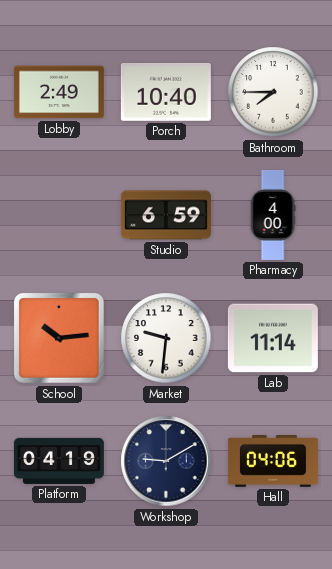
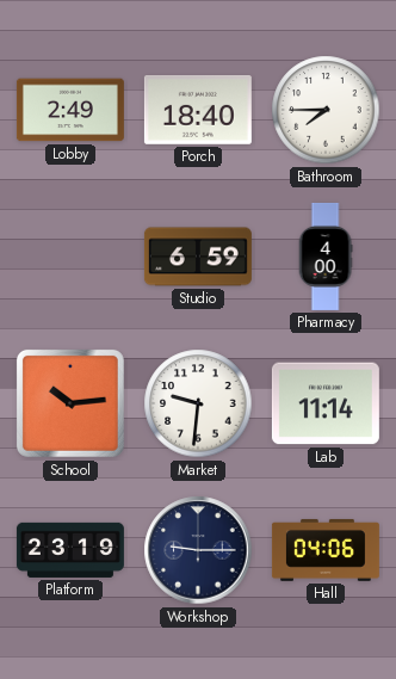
Porch: 10:40 -> 18:40
Platform: 04:19 -> 23:19
Workshop: 9:10 -> 9:15
